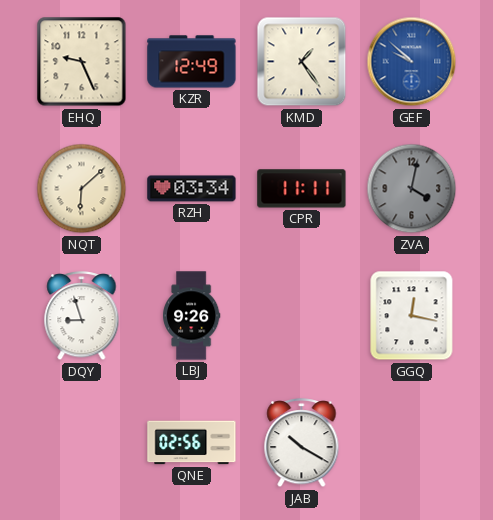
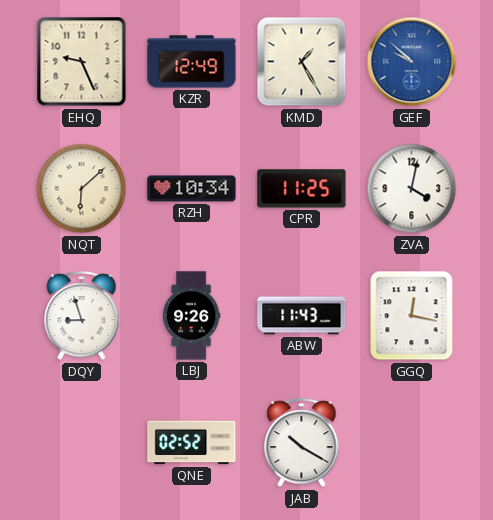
KMD: 1:24 -> 1:25
RZH: 03:34 -> 10:34
CPR: 11:11 -> 11:25
ZVA dial: grey -> white
ABW: none -> 11:43
QNE: 02:56 -> 02:52
